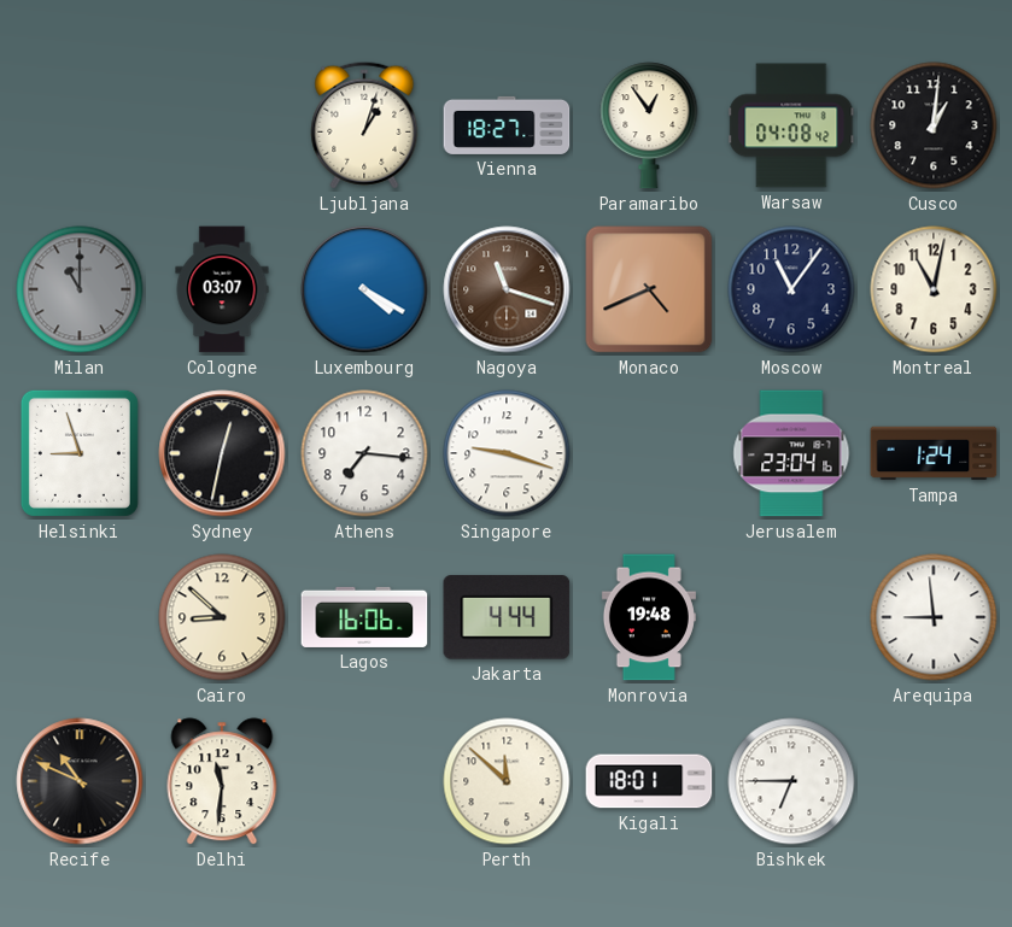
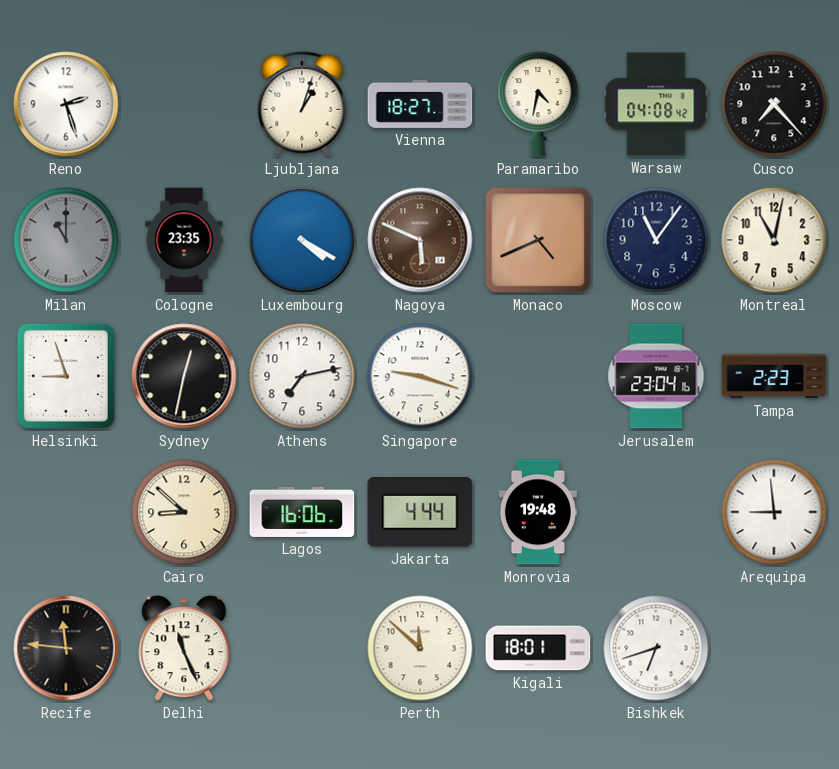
Reno: none -> 2:27
Paramaribo: 12:54 -> 4:32
Cusco: 1:01 -> 7:23
Cologne: 03:07 -> 23:35
Nagoya: 11:18 -> 5:49
Athens: 7:16 -> 7:13
Tampa: 1:24 -> 2:23
Recife: 10:49 -> 11:46
Delhi: 11:31 -> 11:26
Bishkek: 6:45 -> 6:42
